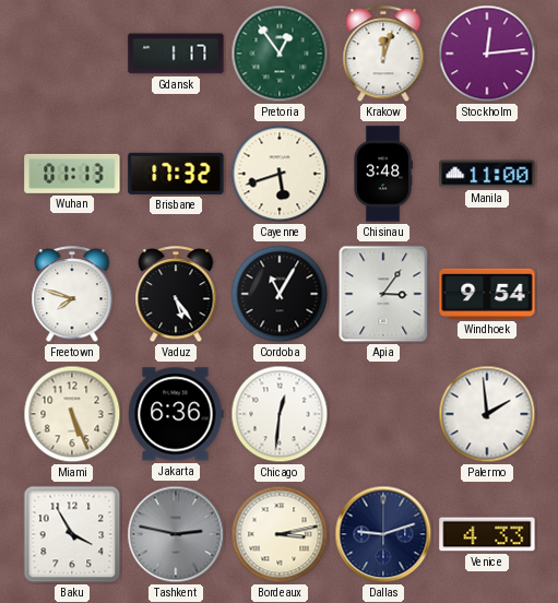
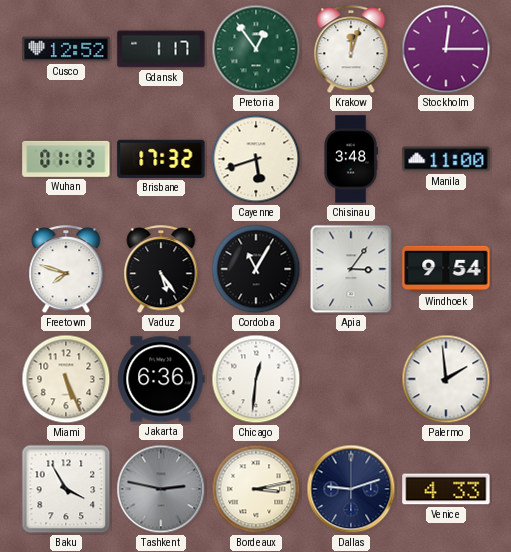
Cusco: none -> 12:52
Stockholm: 12:14 -> 12:15
